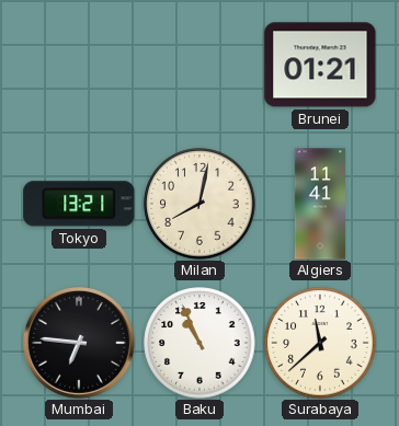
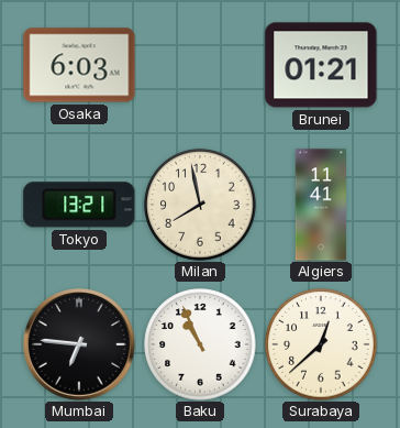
Osaka: none -> 6:03
Milan: 8:02 -> 7:58
Surabaya: 11:38 -> 12:38
